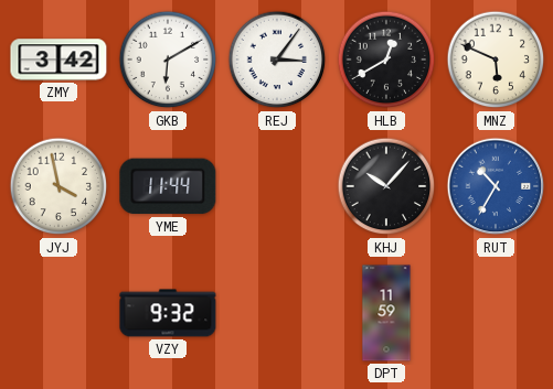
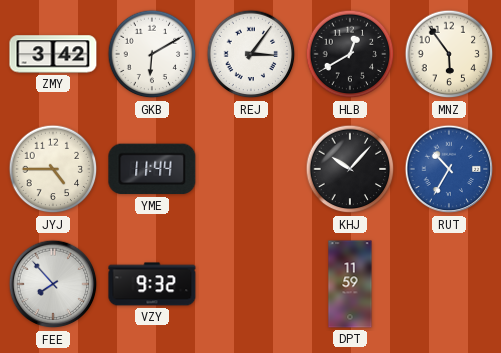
MNZ: 5:49 -> 5:54
JYJ: 3:58 -> 4:45
FEE: none -> 7:53
